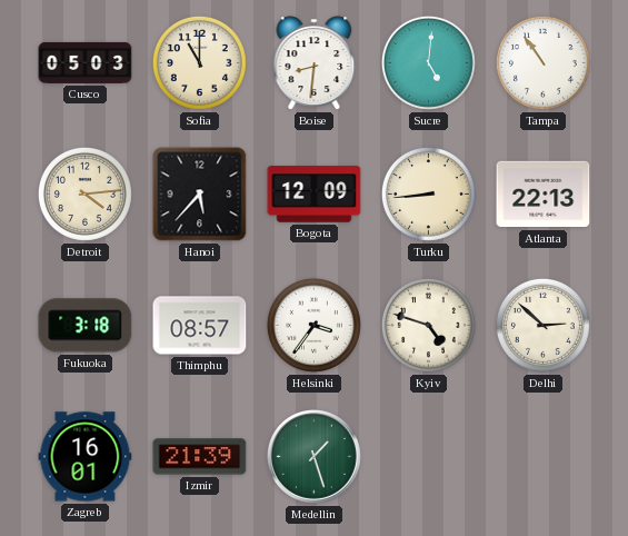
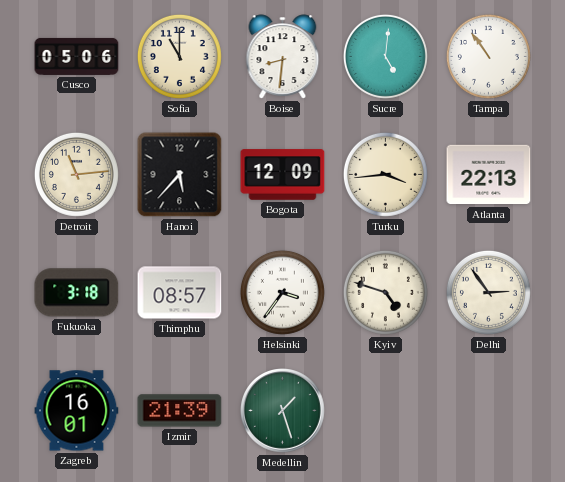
Cusco: 05:03 -> 05:06
Detroit: 4:14 -> 11:14
Turku: 8:44 -> 3:44
Delhi: 2:52 -> 2:54
